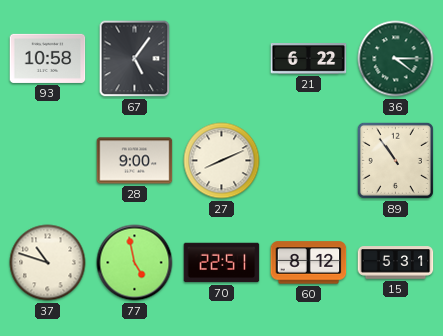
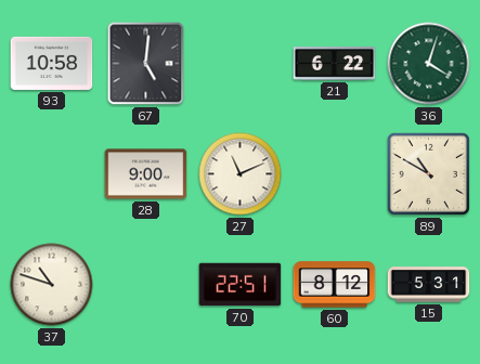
67: 5:06 -> 5:01
36: 4:15 -> 4:03
27: 8:11 -> 11:11
89: 10:54 -> 10:50
77: 4:58 -> none
